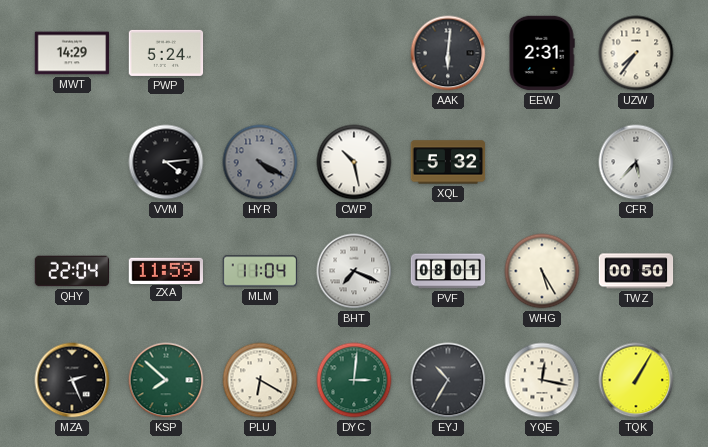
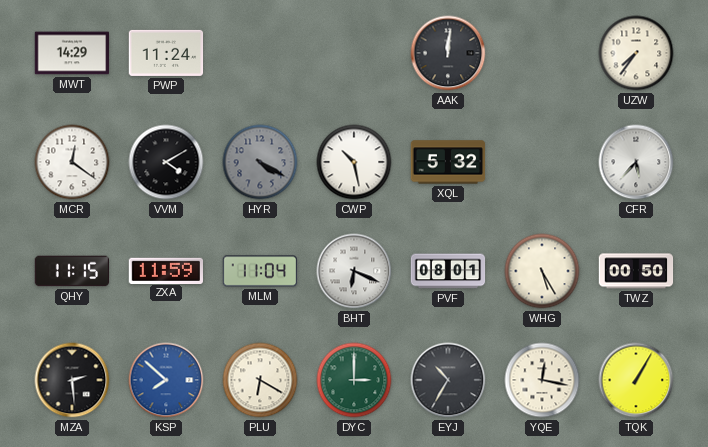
PWP: 5:24 -> 11:24
AAK: 6:01 -> 12:01
EEW: 2:31 -> none
MCR: none -> 12:21
VVM: 4:14 -> 4:10
QHY: 22:04 -> 11:15
BHT: 7:19 -> 6:19
MZA: 2:26 -> 2:29
KSP dial: green -> blue
DYC: 3:01 -> 3:00
